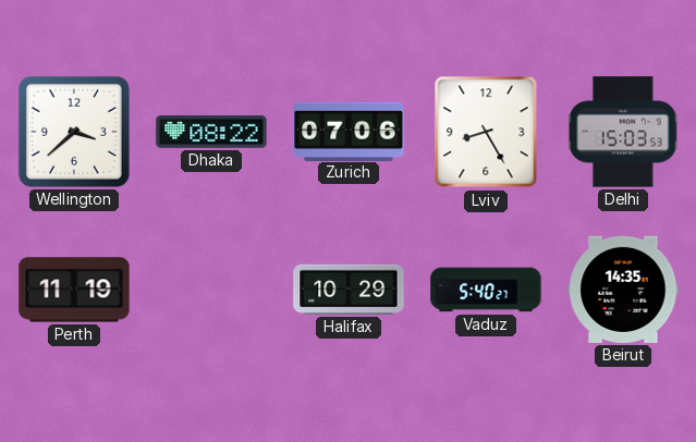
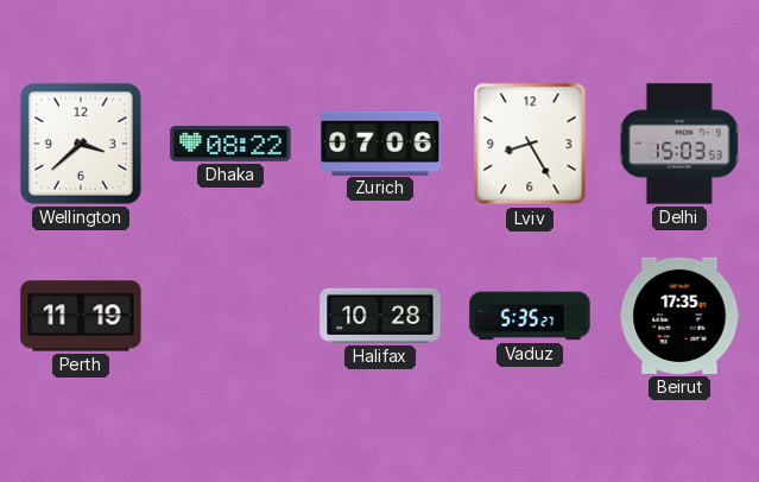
Halifax: 10:29 -> 10:28
Vaduz: 5:40 -> 5:35
Beirut: 14:35 -> 17:35
